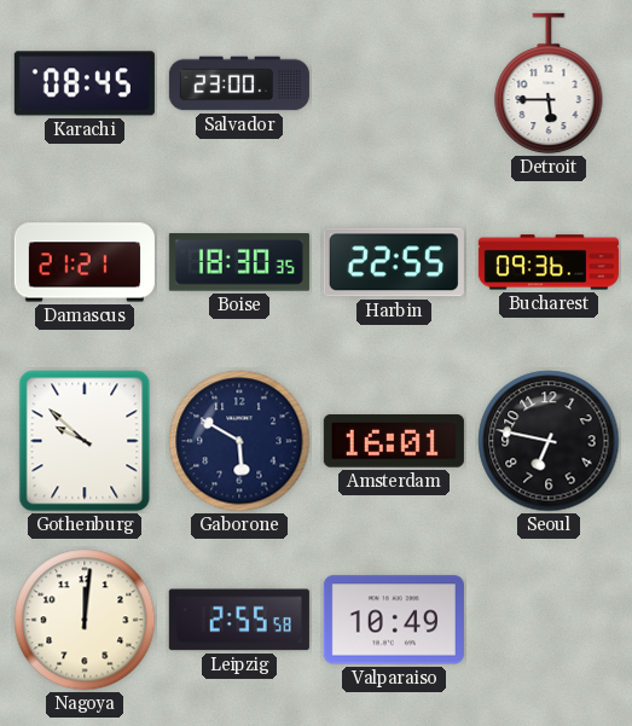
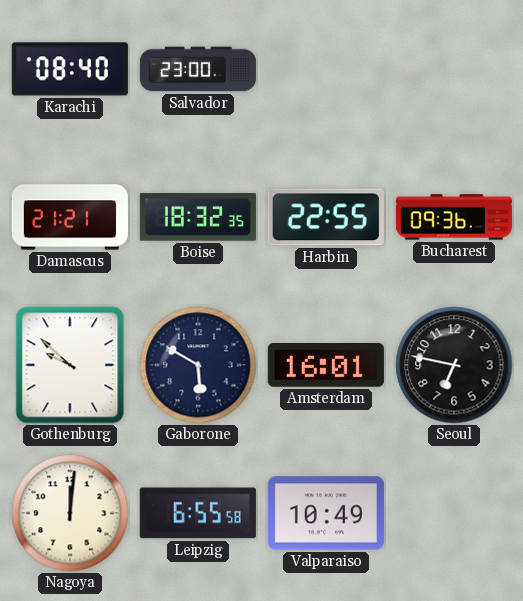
Karachi: 08:45 -> 08:40
Detroit: 5:45 -> none
Boise: 18:30 -> 18:32
Leipzig: 2:55 -> 6:55
